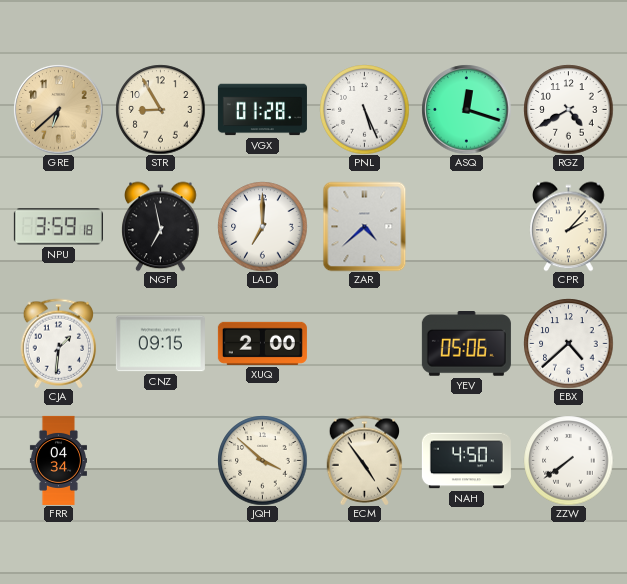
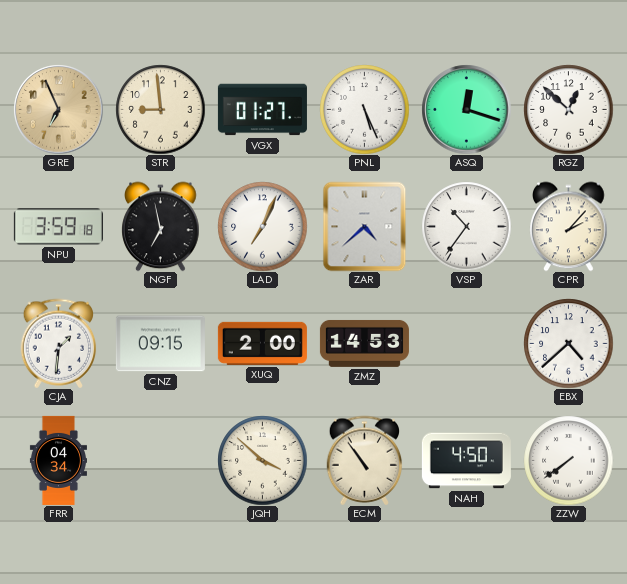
GRE: 6:38 -> 6:56
STR: 8:55 -> 8:59
VGX: 01:28 -> 01:27
RGZ: 4:40 -> 12:52
LAD: 7:00 -> 7:04
VSP: none -> 10:36
ZMZ: none -> 14:53
YEV: 05:06 -> none
ECM: 4:54 -> 10:54
